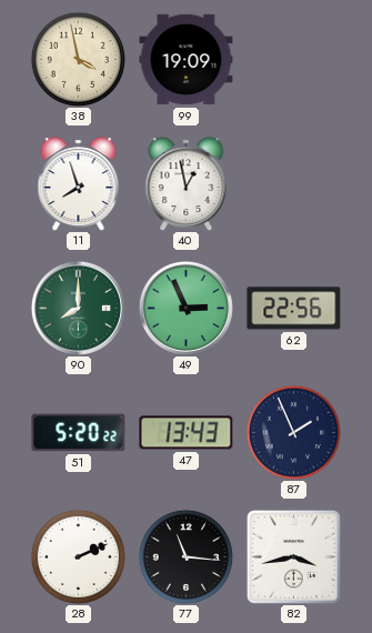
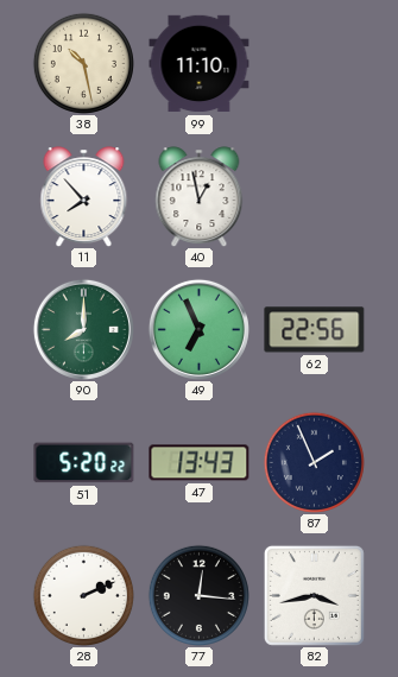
38: 3:58 -> 10:28
99: 19:09 -> 11:10
11: 7:57 -> 7:53
49: 2:56 -> 6:56
77: 11:16 -> 12:16
